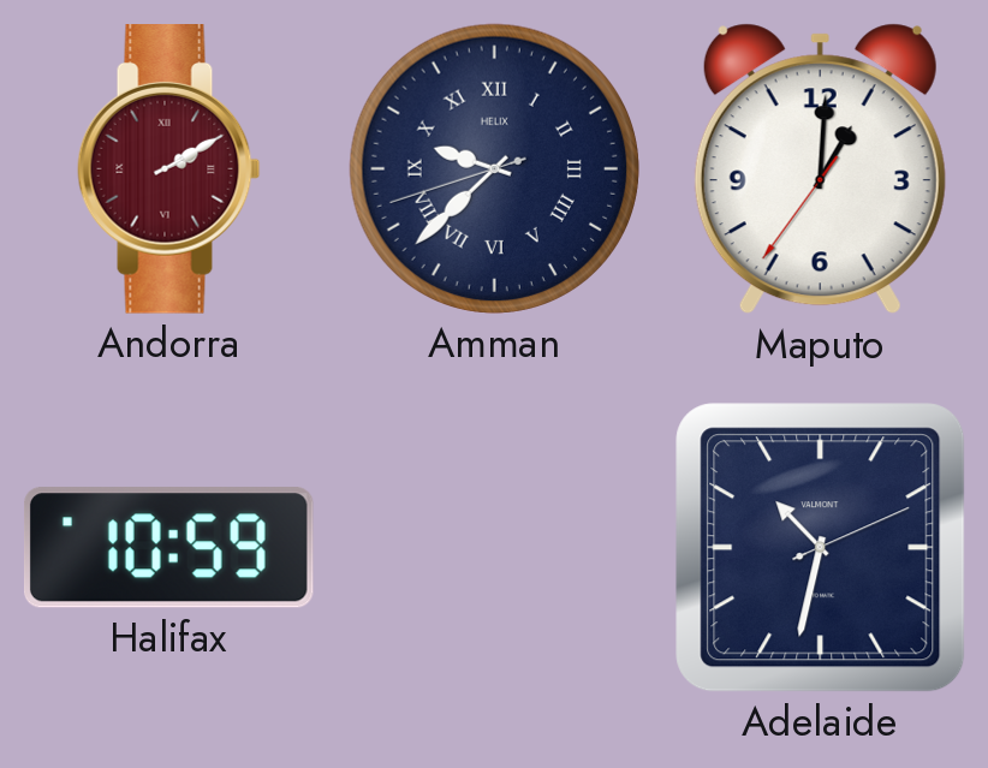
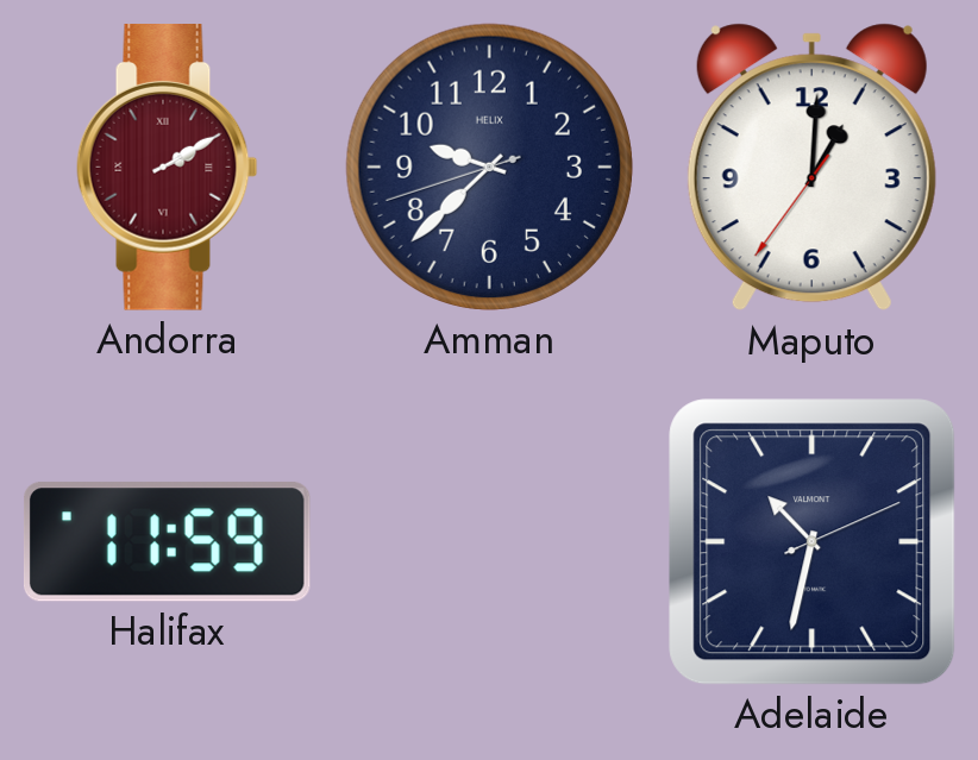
Amman numerals: Roman -> Arabic
Halifax: 10:59 -> 11:59
